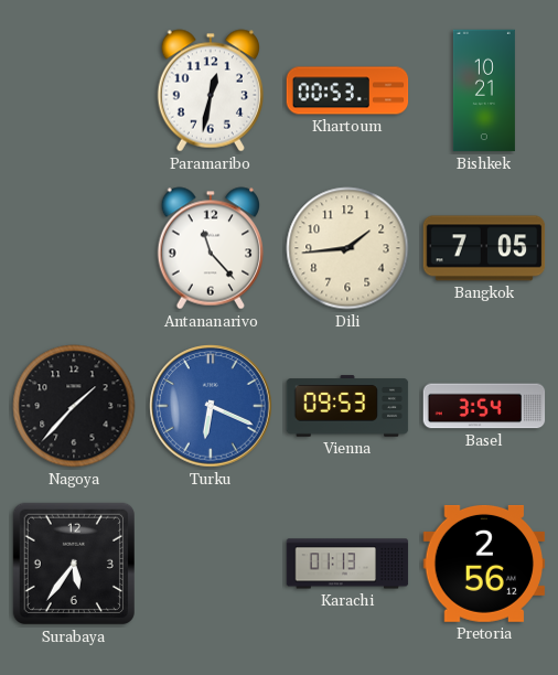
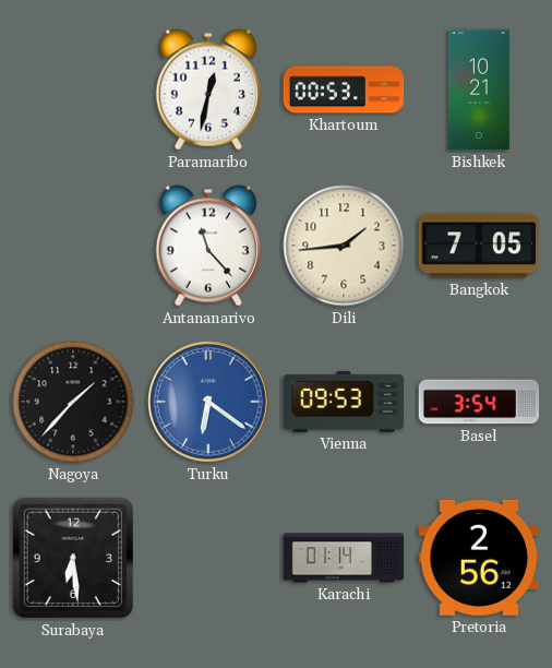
Turku: 6:19 -> 6:21
Surabaya: 5:36 -> 6:29
Karachi: 01:13 -> 01:14
